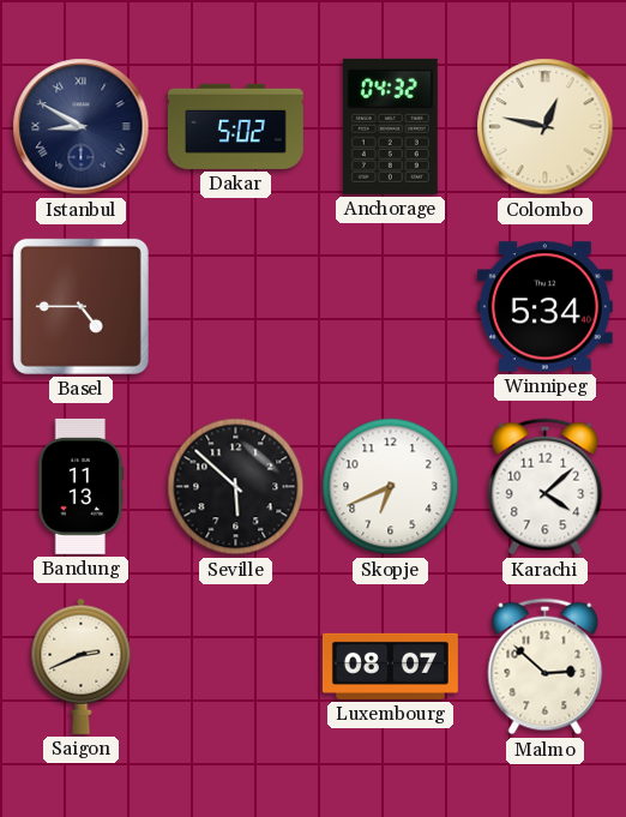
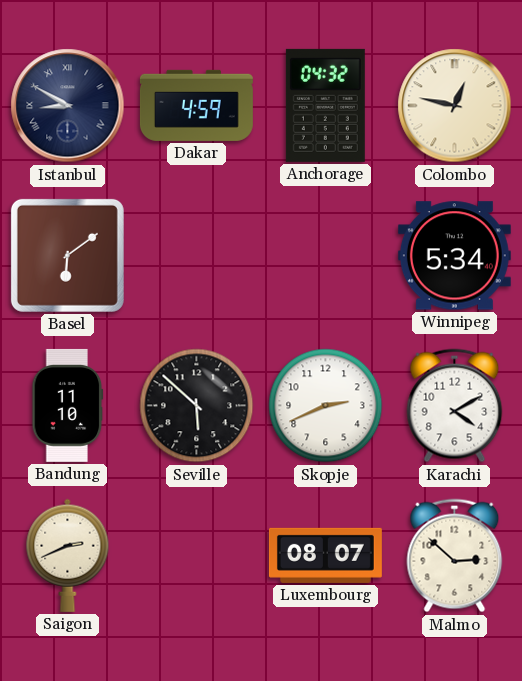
Dakar: 5:02 -> 4:59
Basel: 4:45 -> 6:09
Bandung: 11:13 -> 11:10
Skopje: 6:41 -> 2:41
Karachi: 4:08 -> 4:10
